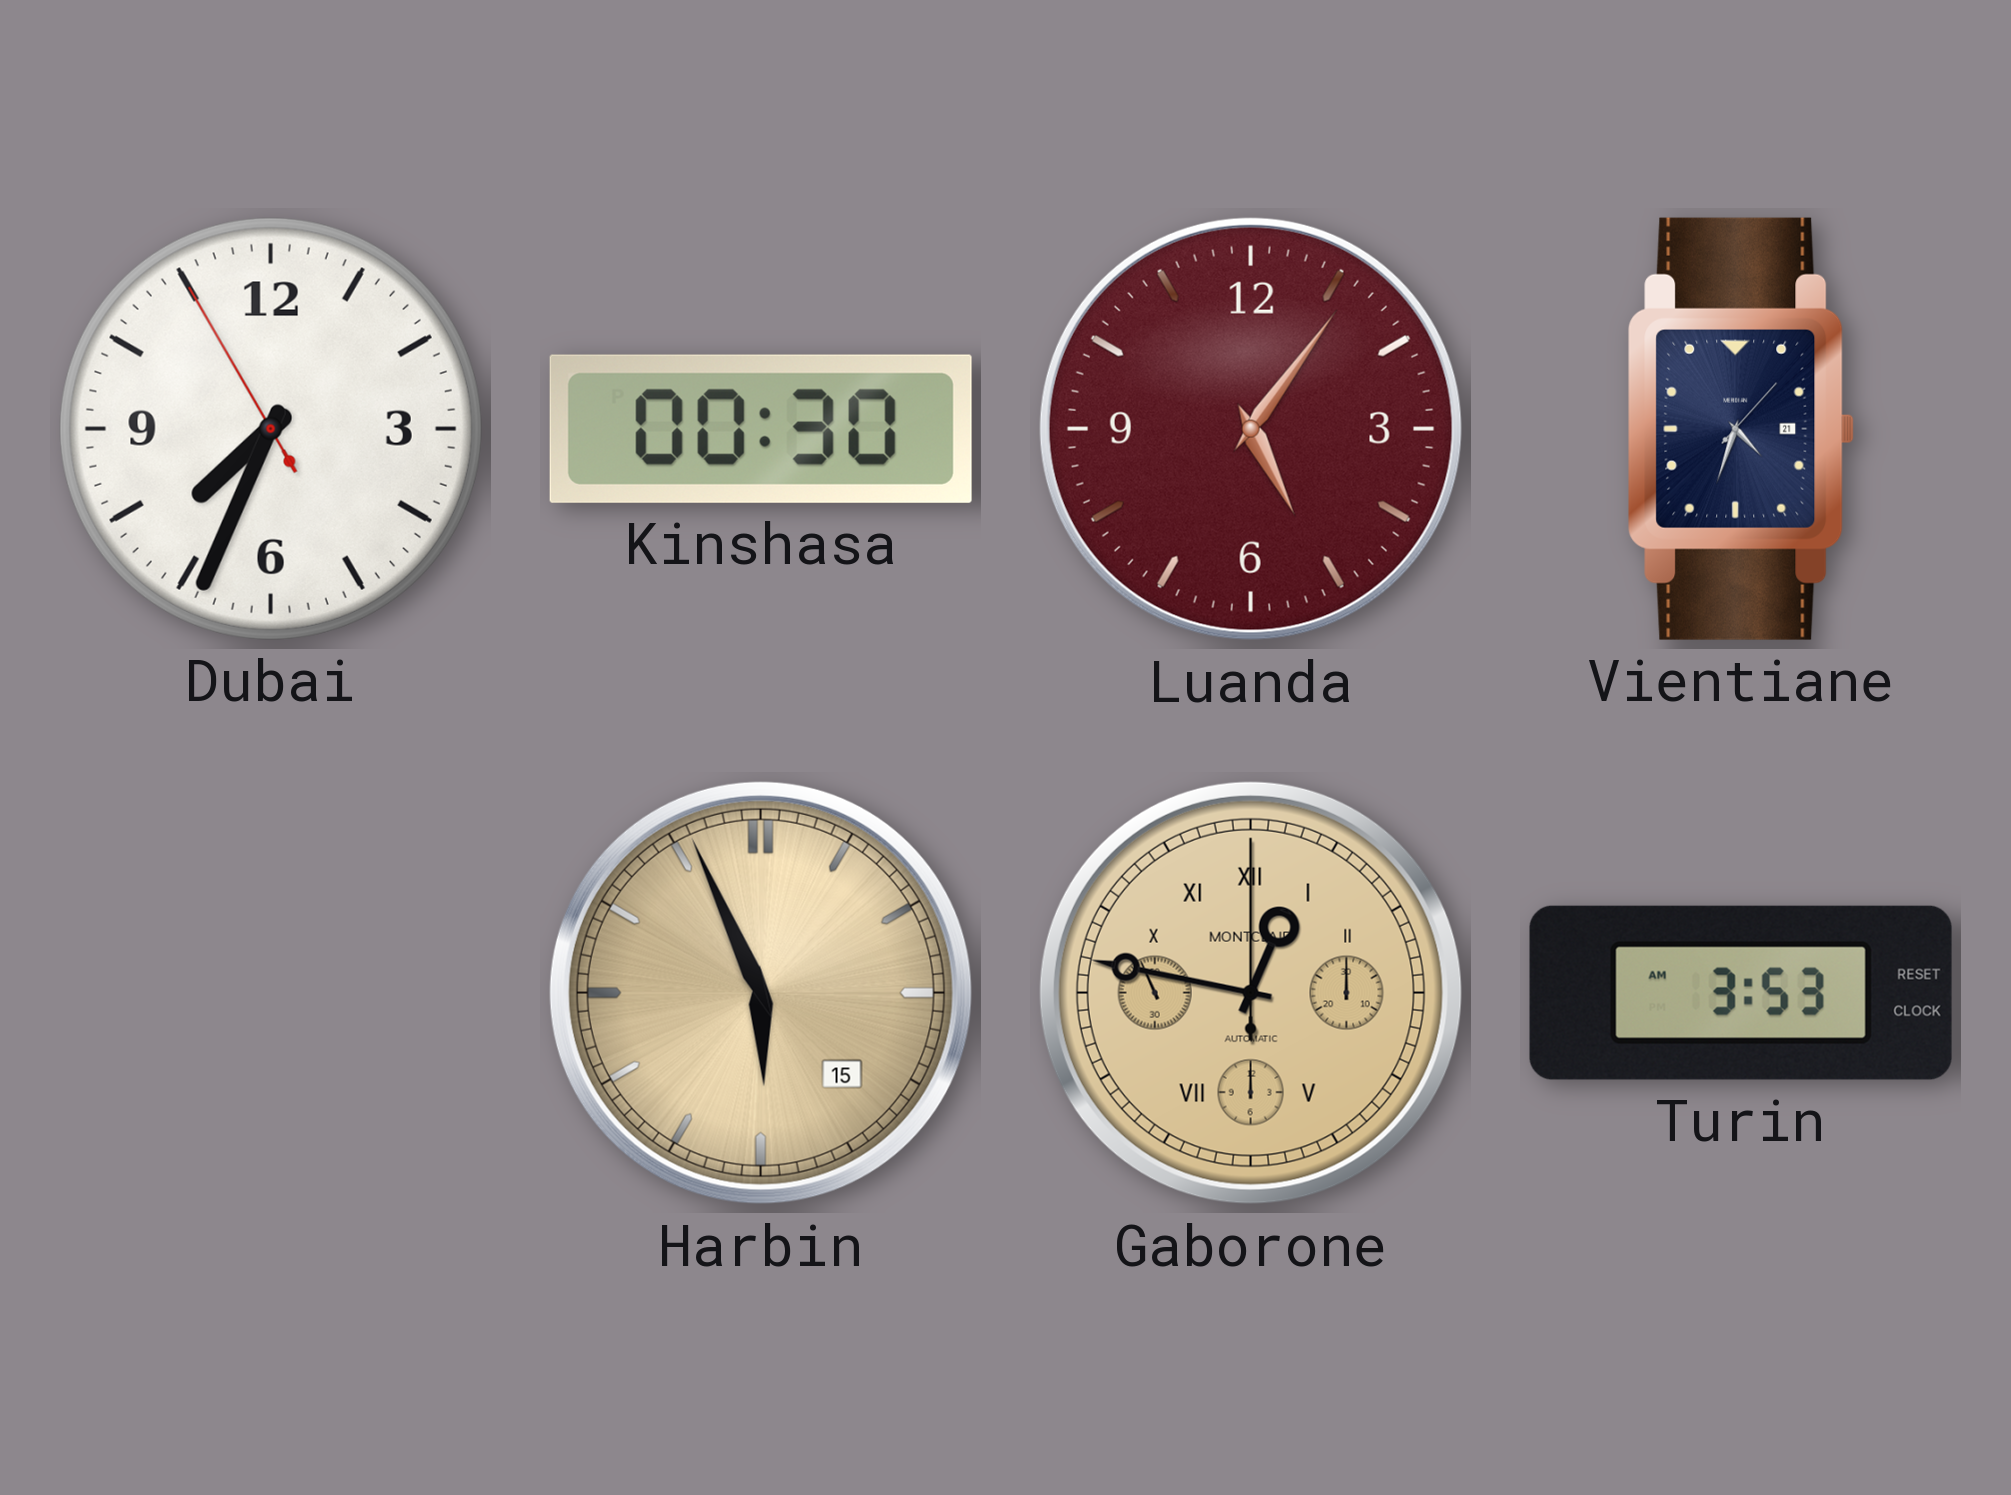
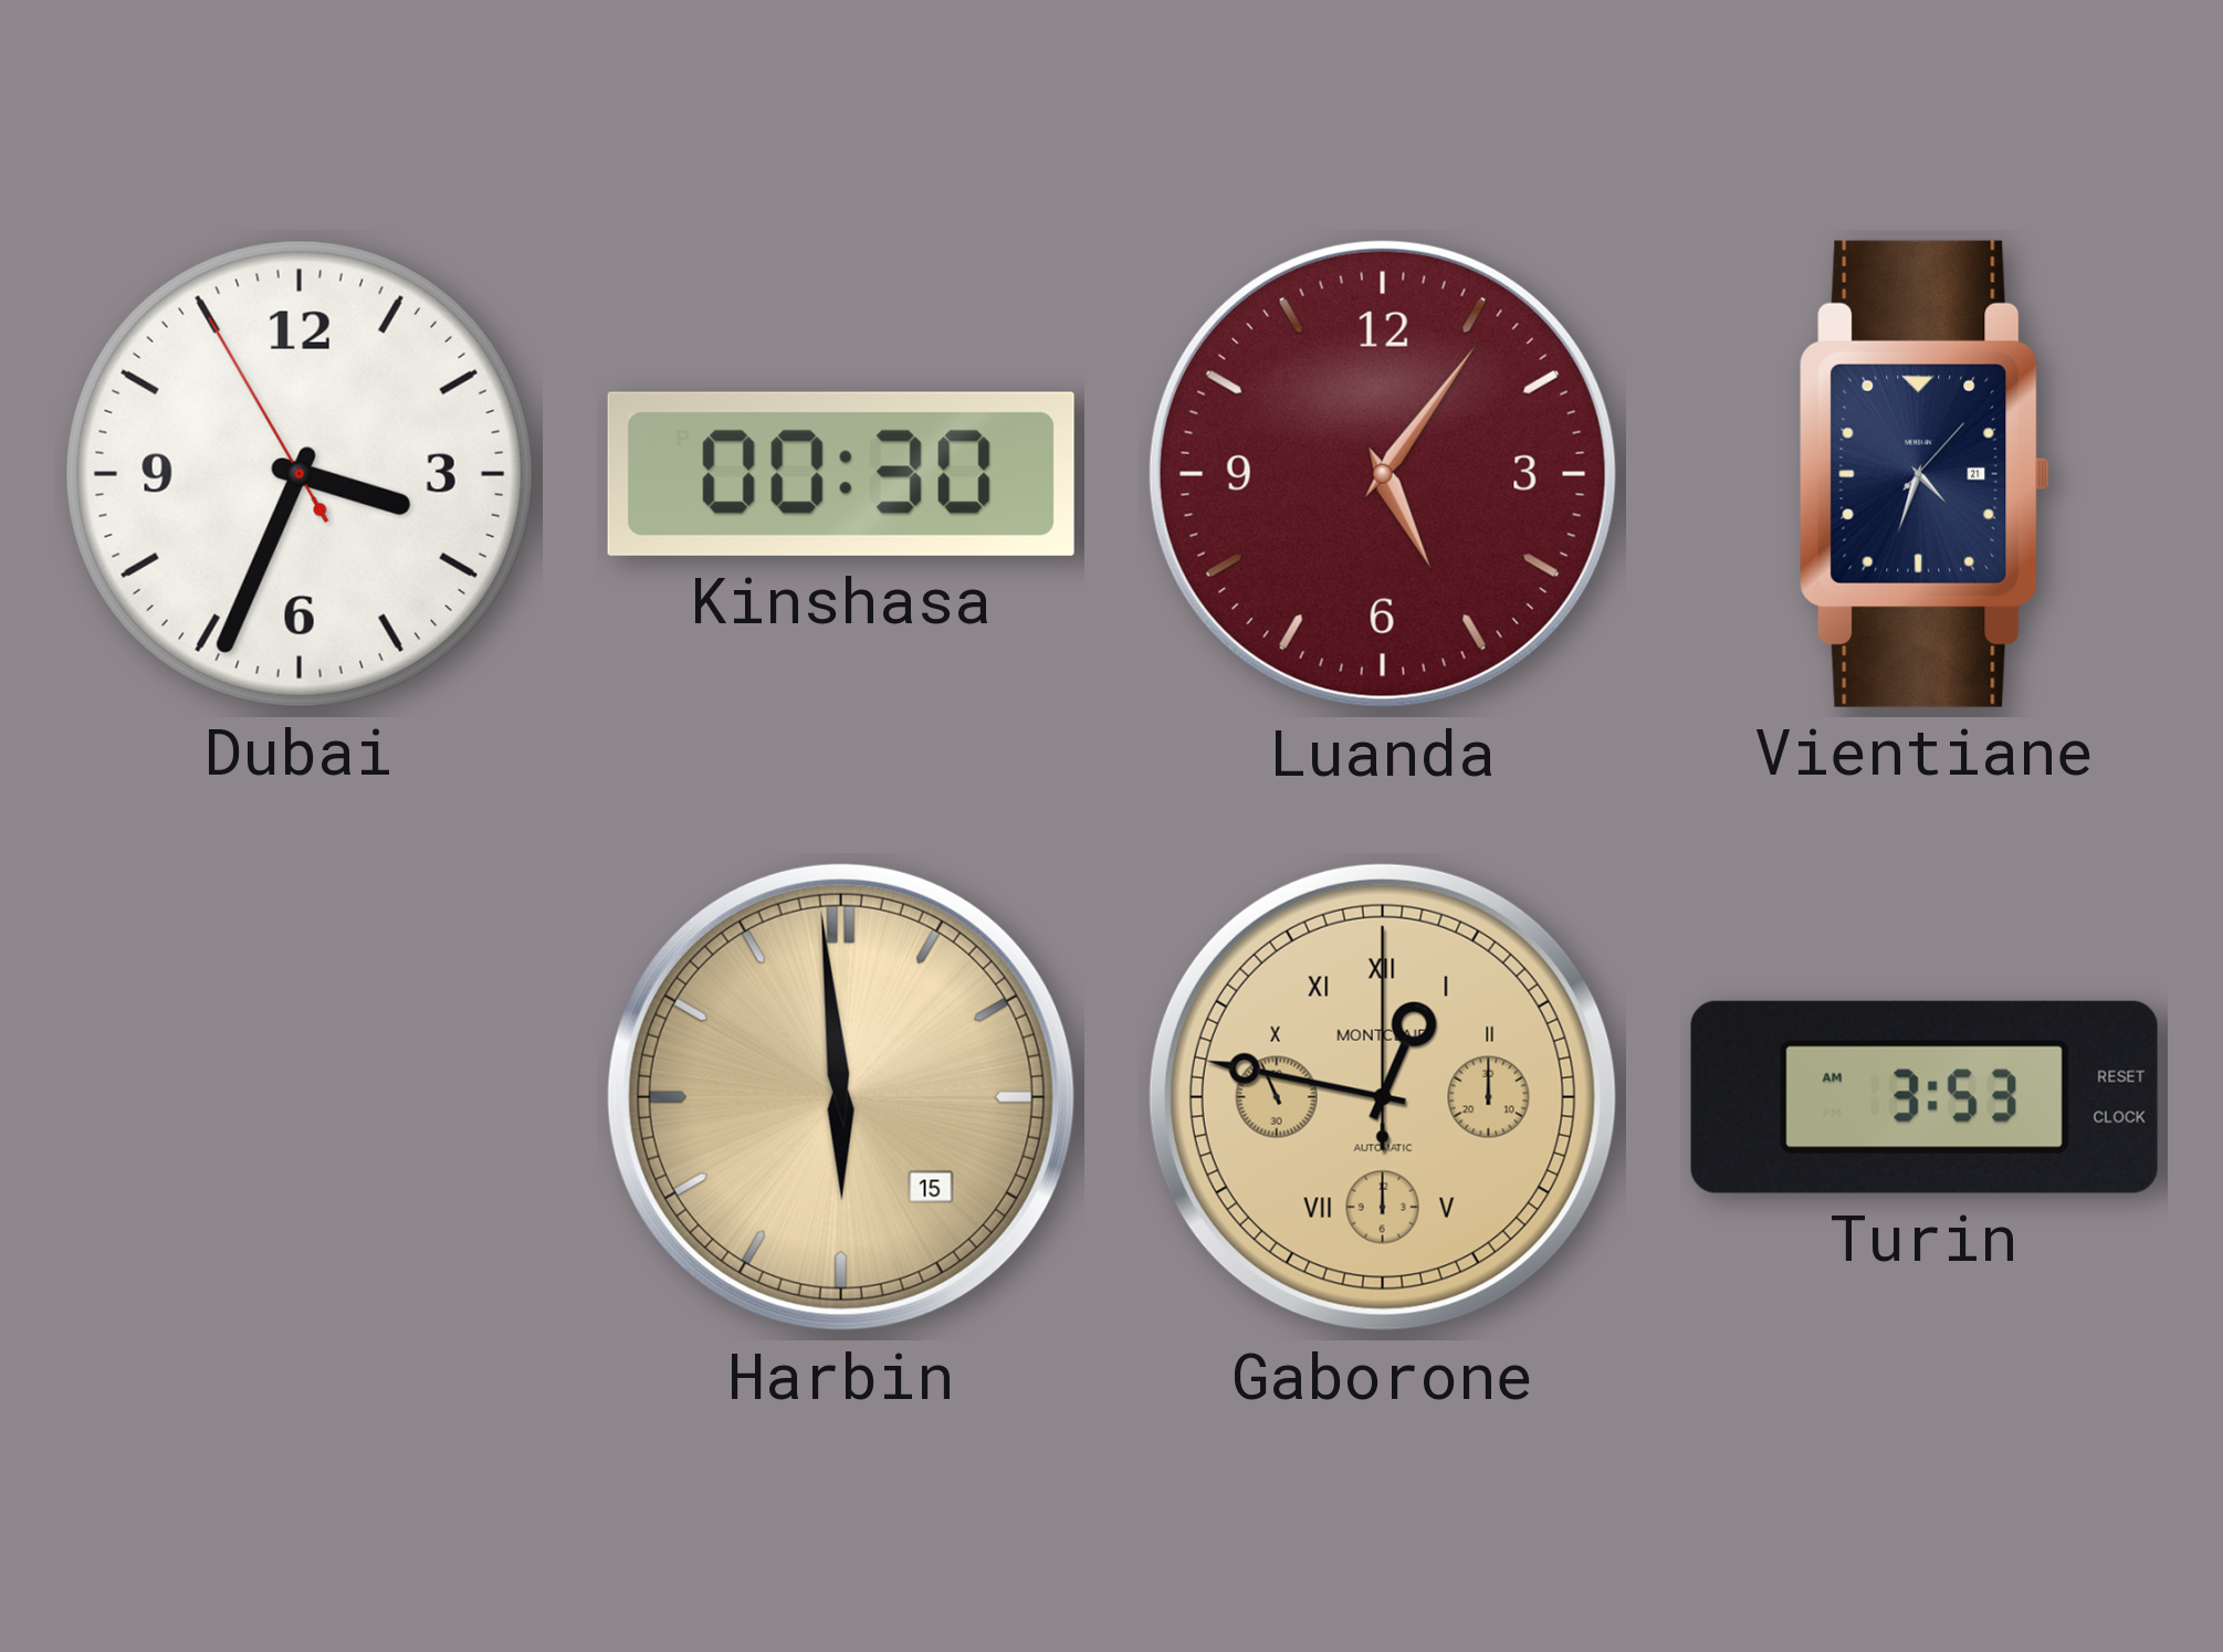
Dubai: 7:33 -> 3:33
Harbin: 5:56 -> 5:59
